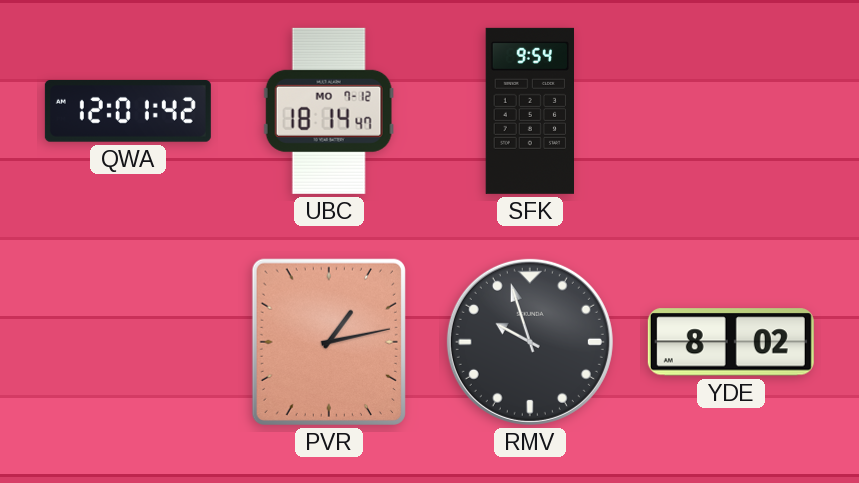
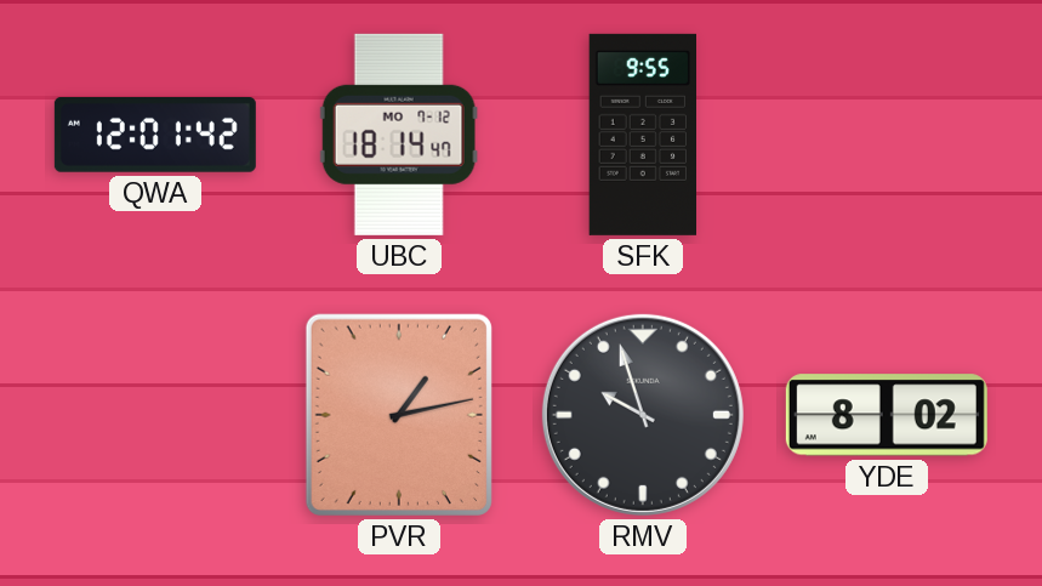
SFK: 9:54 -> 9:55
